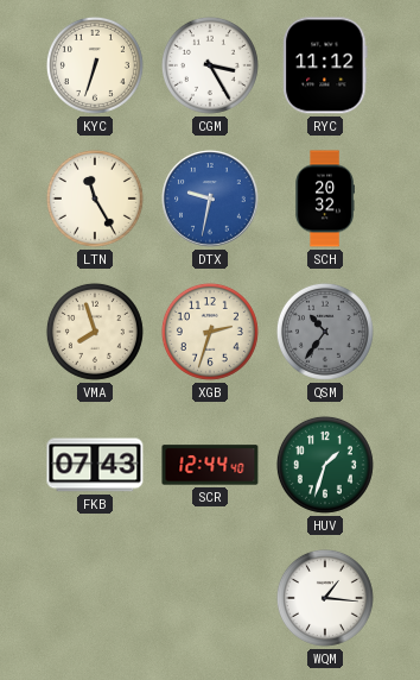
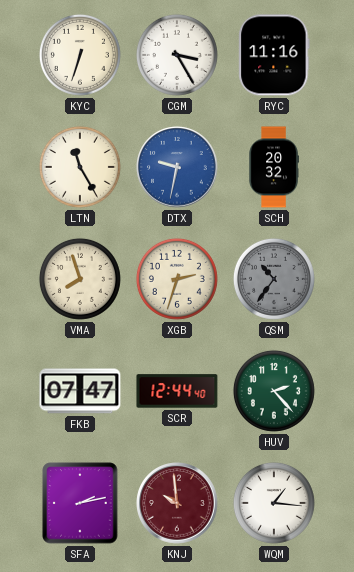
RYC: 11:12 -> 11:16
FKB: 07:43 -> 07:47
HUV: 1:33 -> 2:23
SFA: none -> 2:13
KNJ: none -> 9:59
